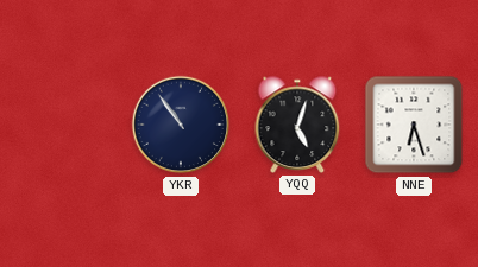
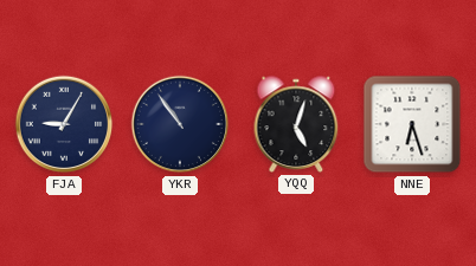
FJA: none -> 9:05
